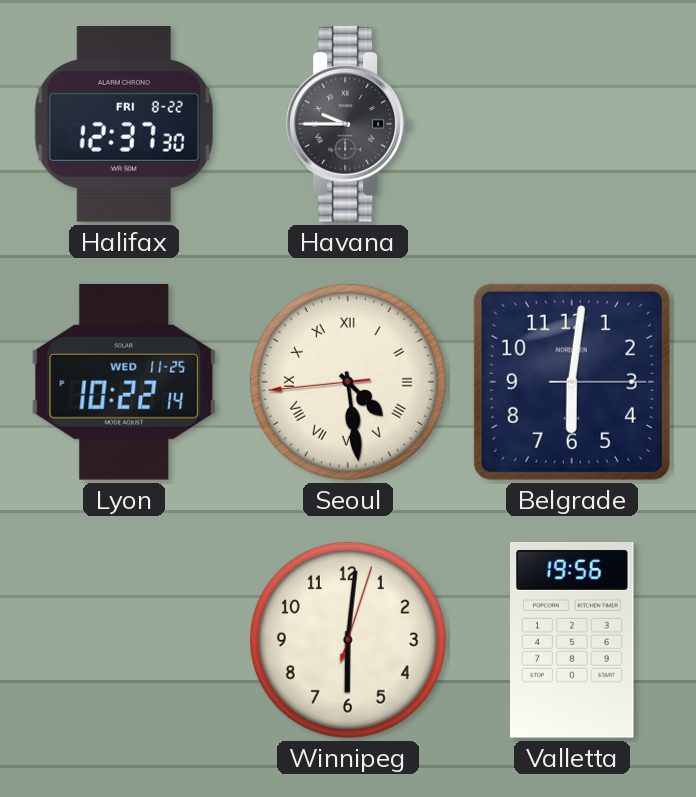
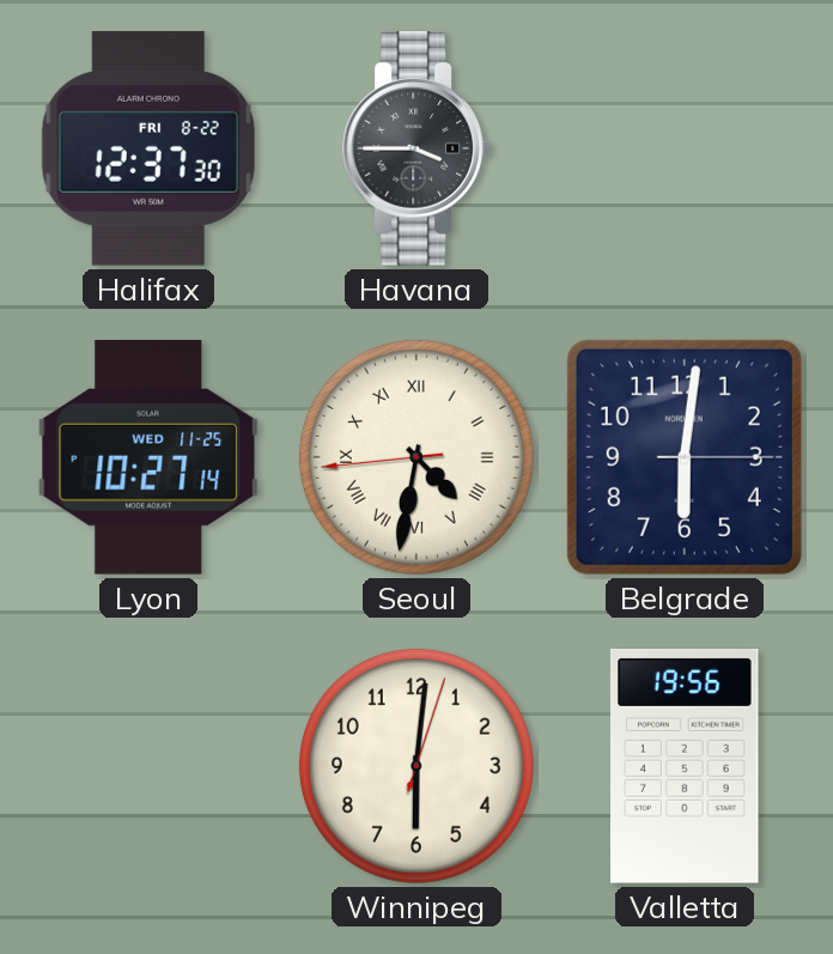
Havana: 9:45 -> 3:45
Lyon: 10:22 -> 10:27
Seoul: 4:28 -> 4:31
